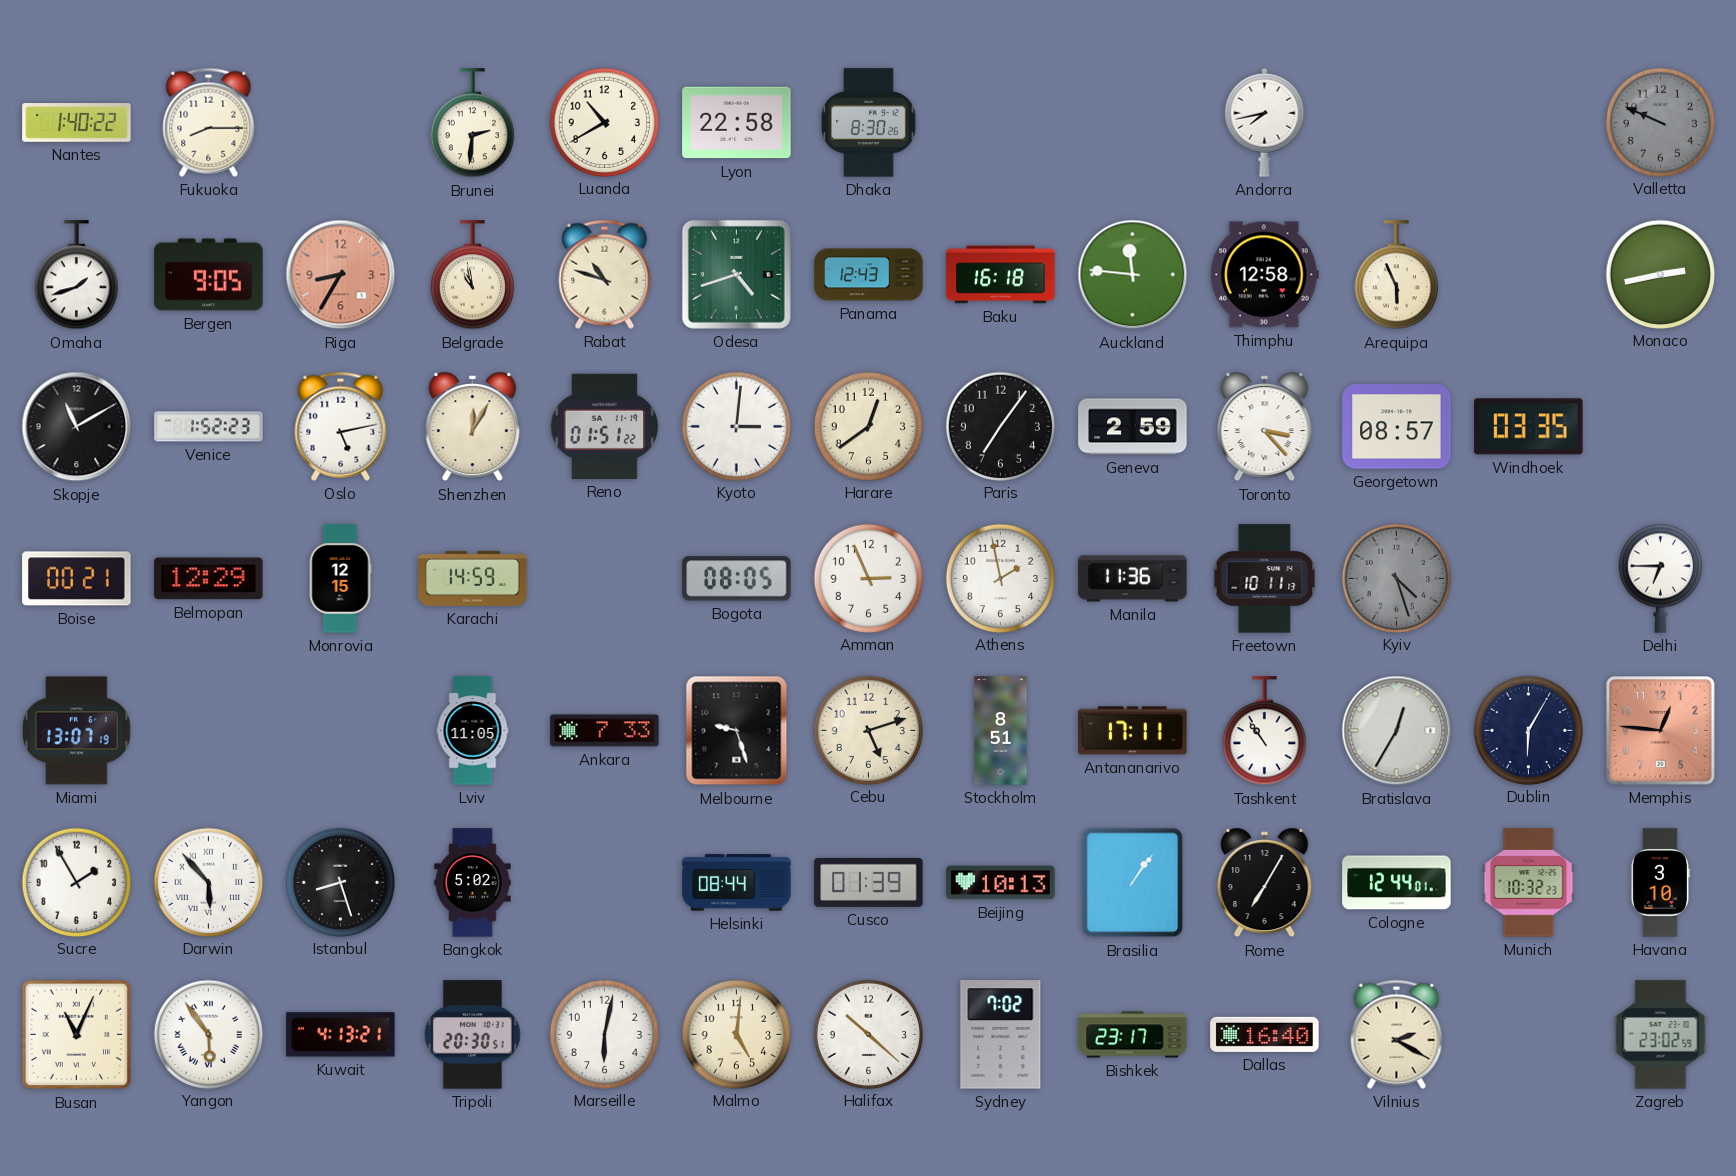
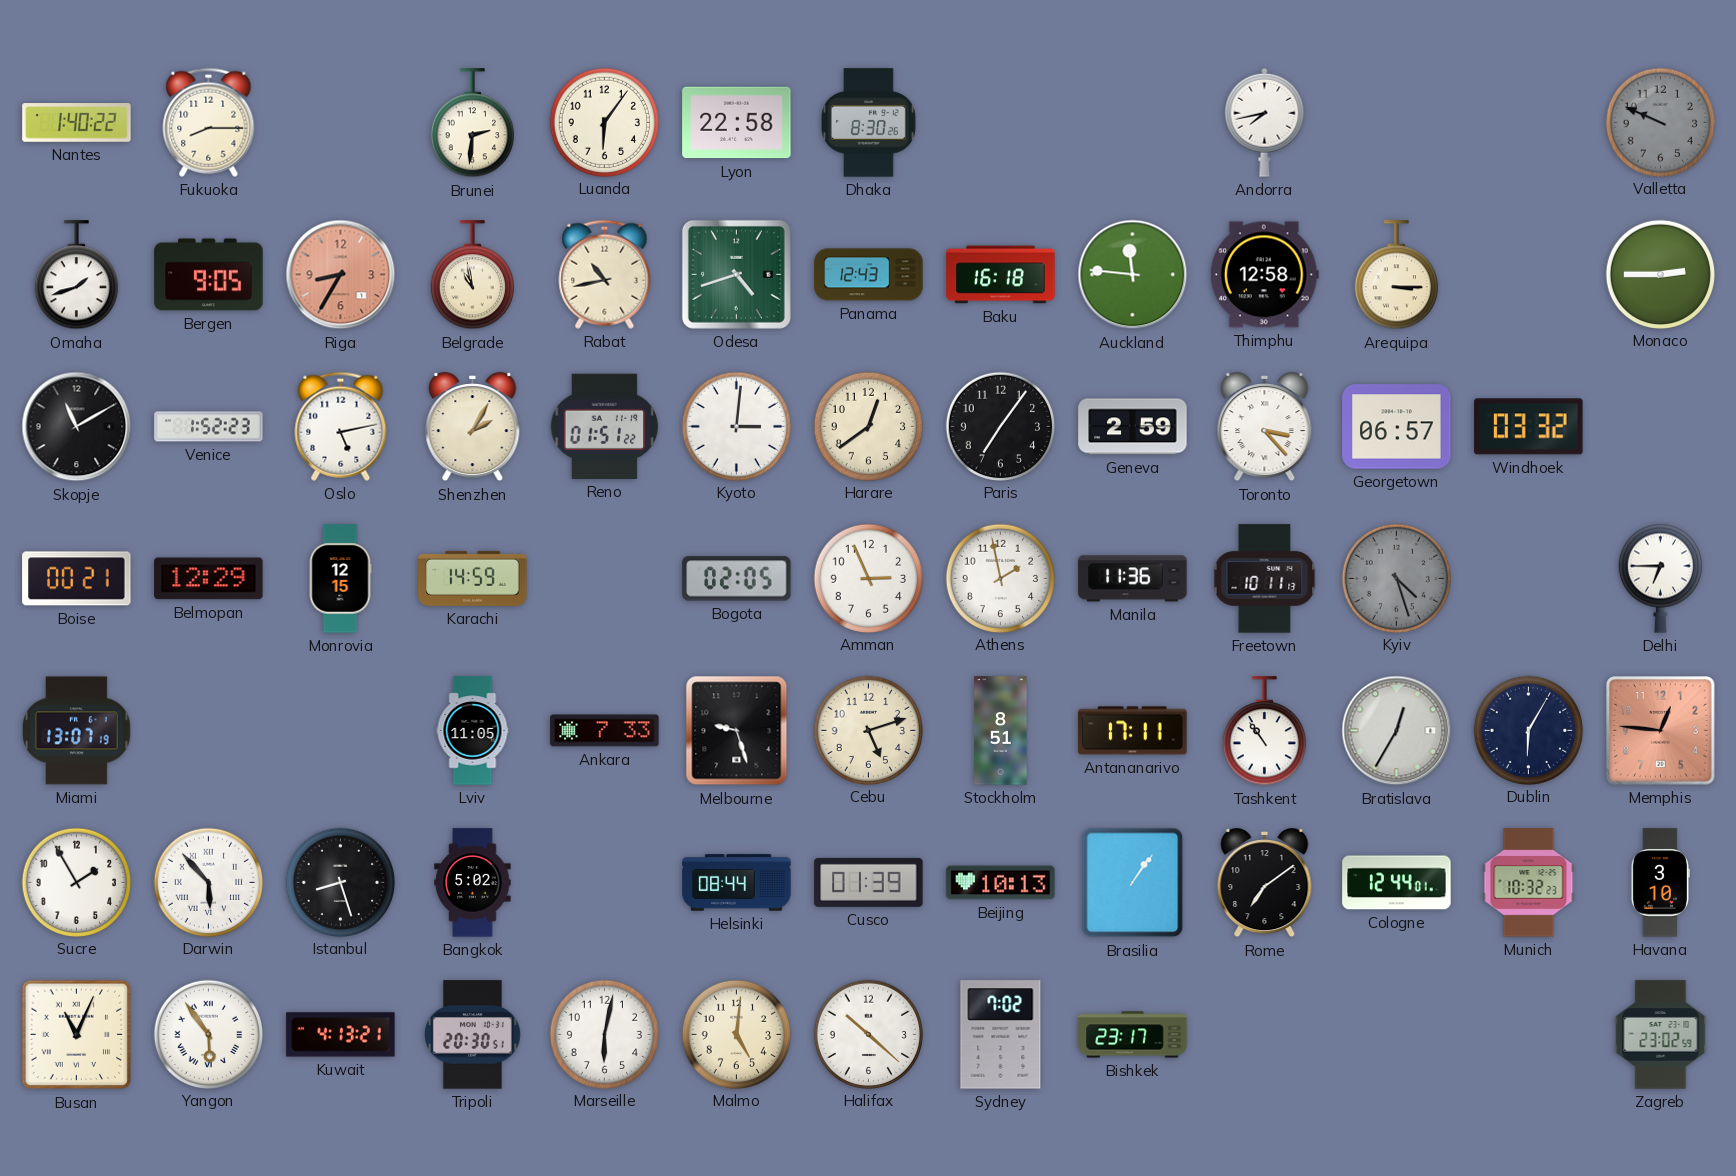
Luanda: 10:40 -> 6:06
Rabat: 10:48 -> 10:43
Arequipa: 5:56 -> 3:15
Monaco: 2:43 -> 2:45
Shenzhen: 12:05 -> 2:05
Georgetown: 08:57 -> 06:57
Windhoek: 03:35 -> 03:32
Bogota: 08:05 -> 02:05
Rome: 7:05 -> 7:09
Dallas: 16:40 -> none
Vilnius: 2:20 -> none
